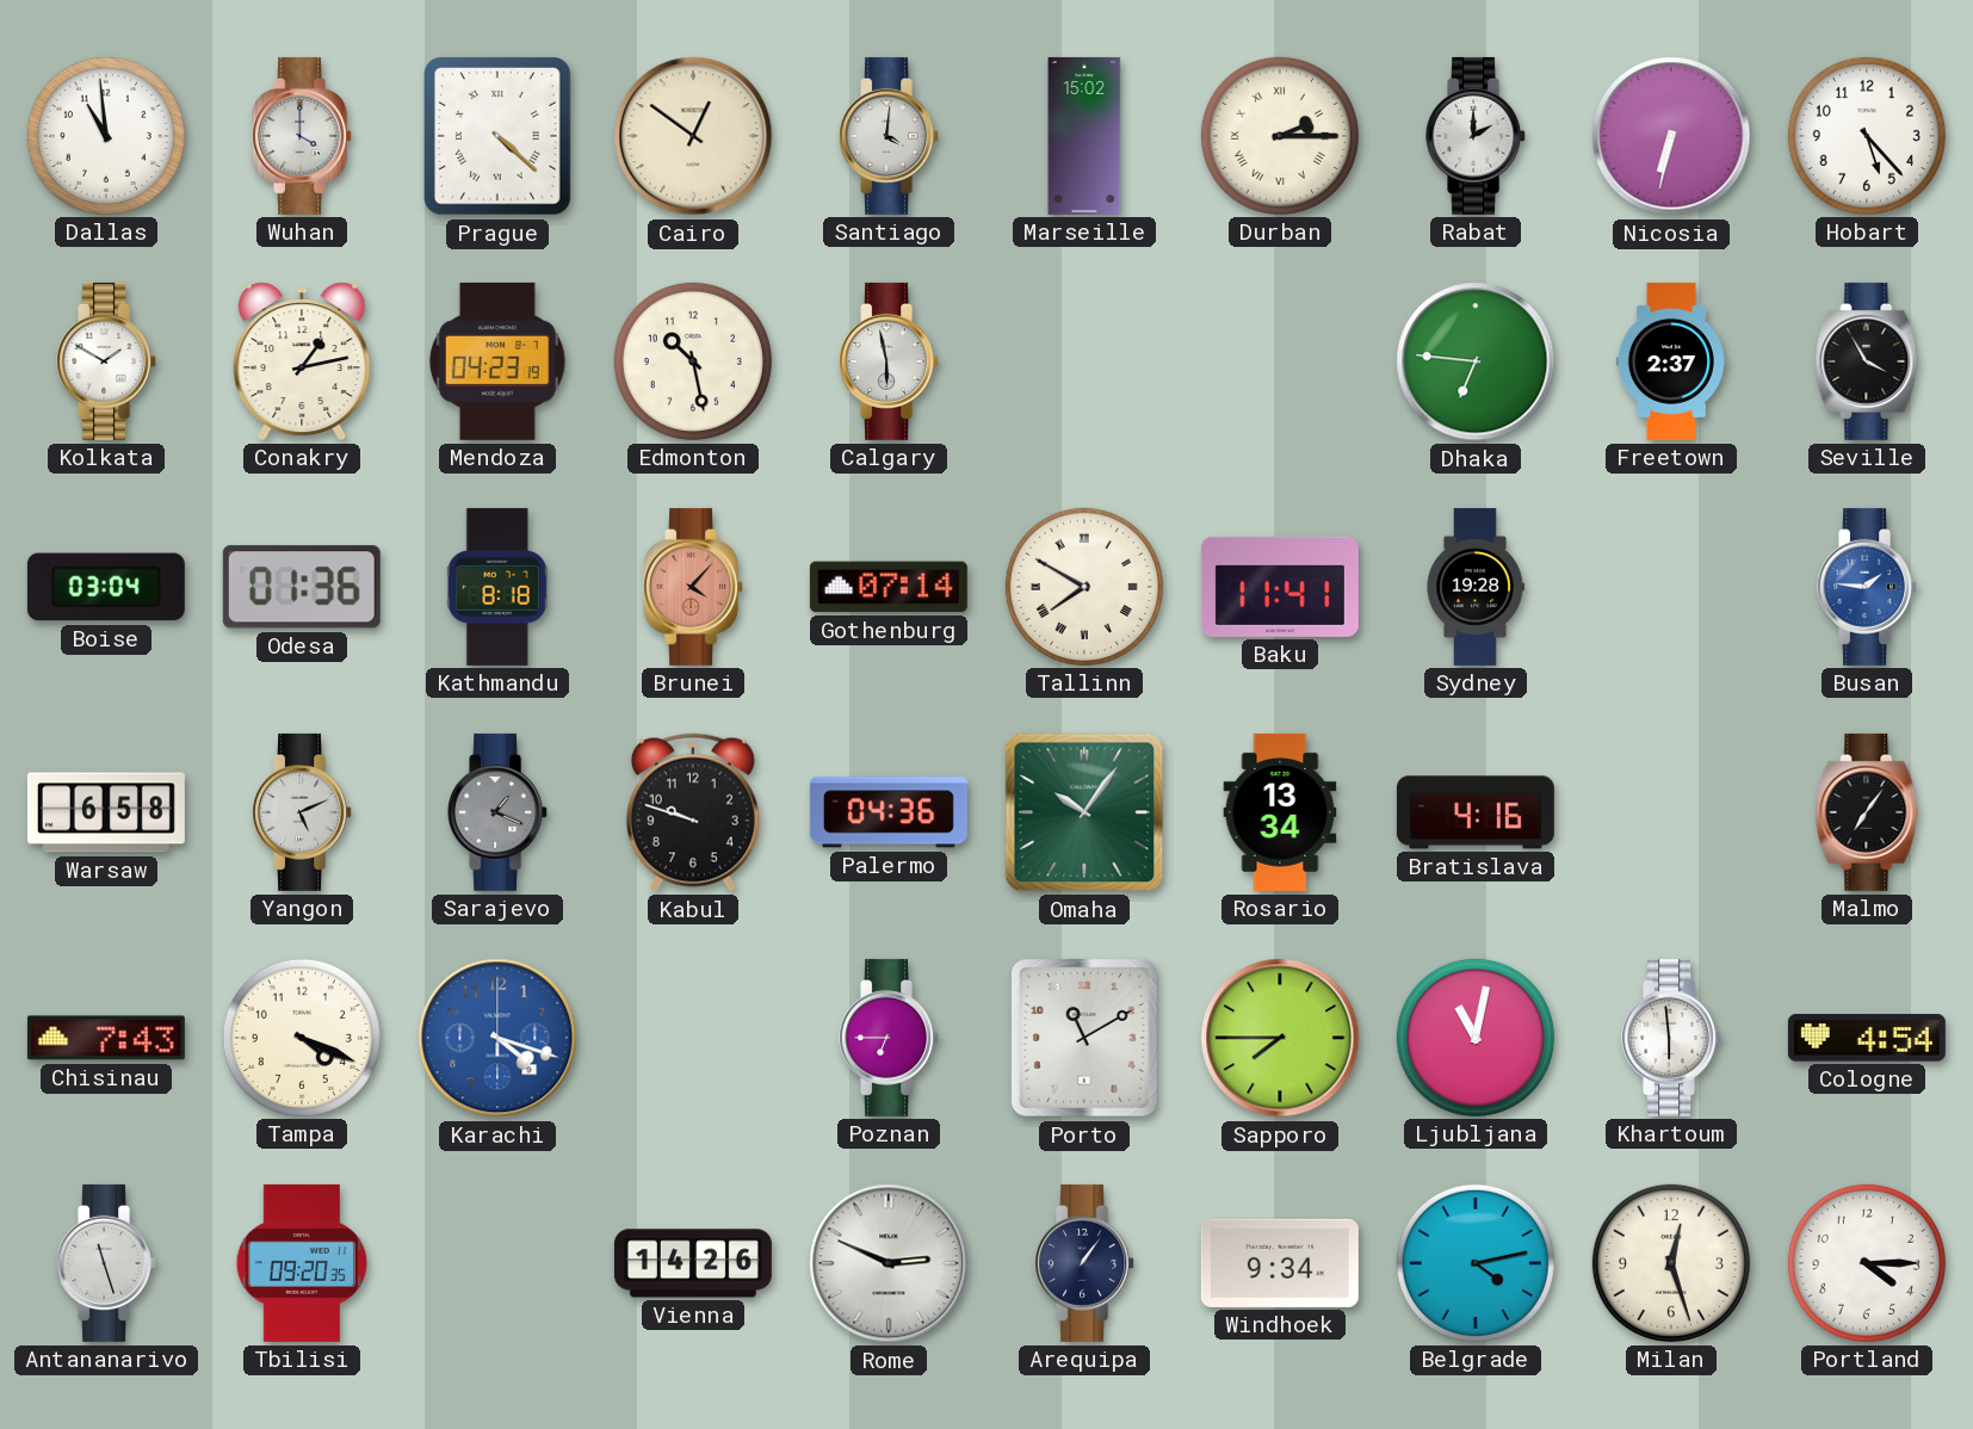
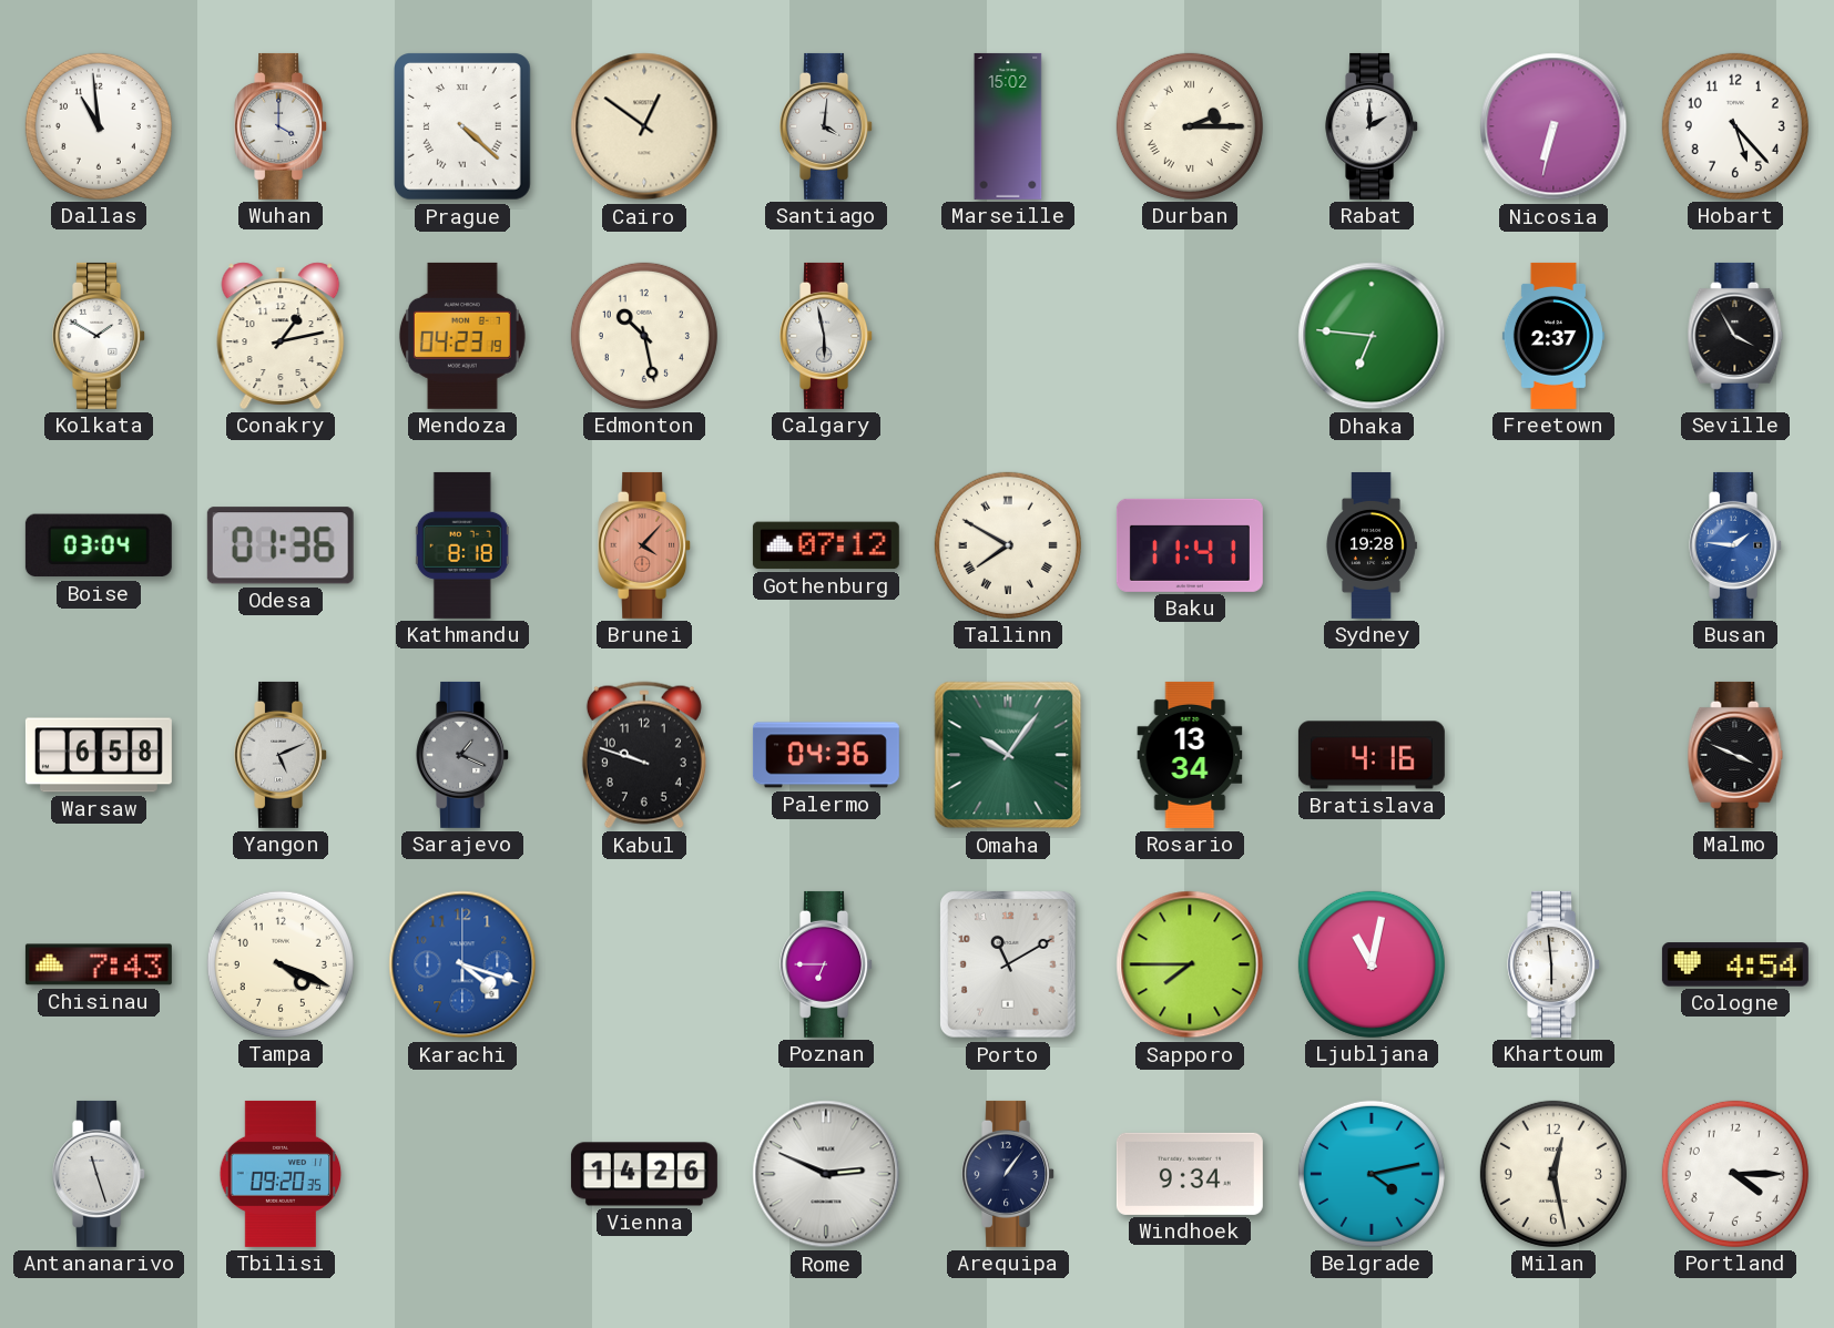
Gothenburg: 07:14 -> 07:12
Malmo: 7:06 -> 3:49
Milan: 12:27 -> 12:28
